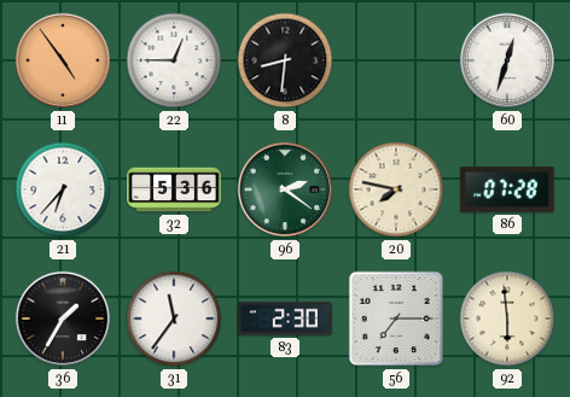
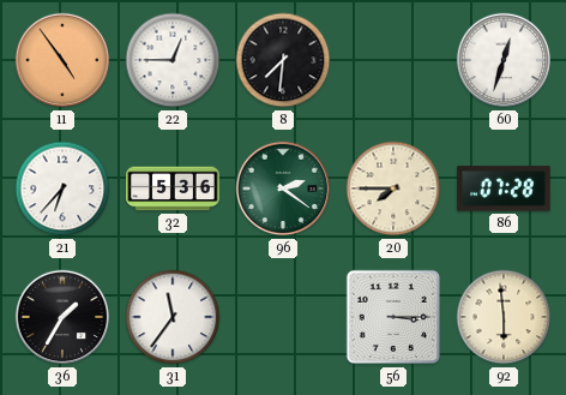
8: 8:31 -> 7:31
20: 7:47 -> 7:45
83: 2:30 -> none
56: 7:15 -> 3:15
